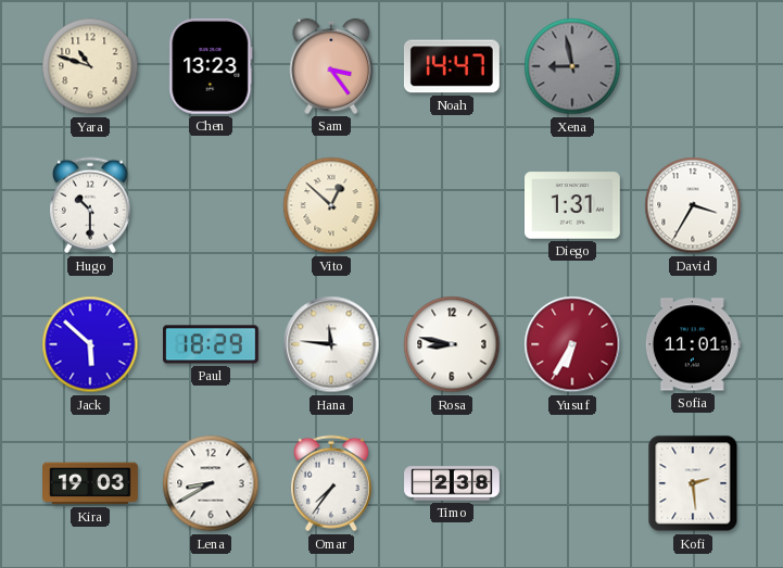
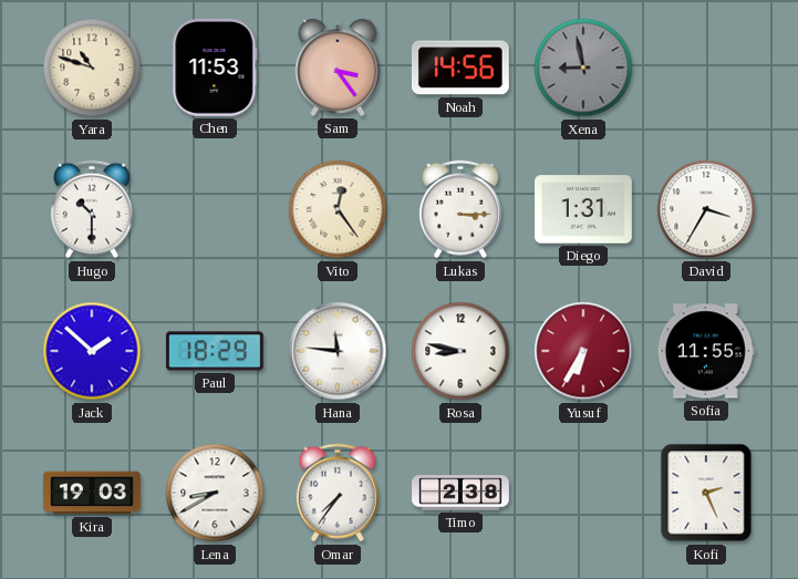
Chen: 13:23 -> 11:53
Noah: 14:47 -> 14:56
Vito: 12:52 -> 12:24
Lukas: none -> 3:15
Jack: 5:52 -> 1:52
Sofia: 11:01 -> 11:55
Kofi: 2:29 -> 2:26
